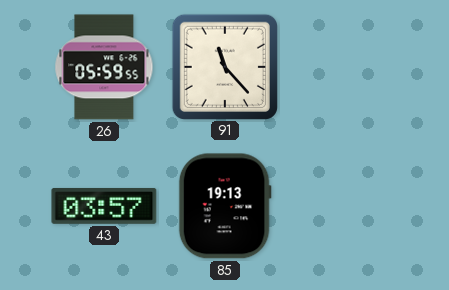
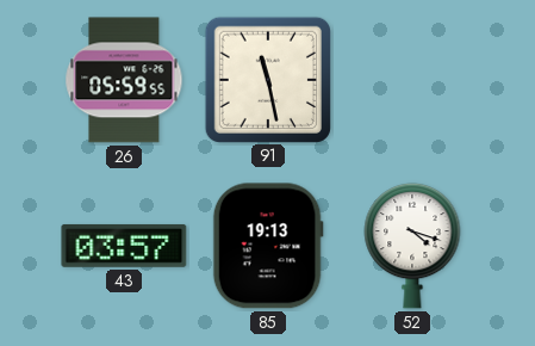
91: 11:23 -> 11:28
52: none -> 4:18
